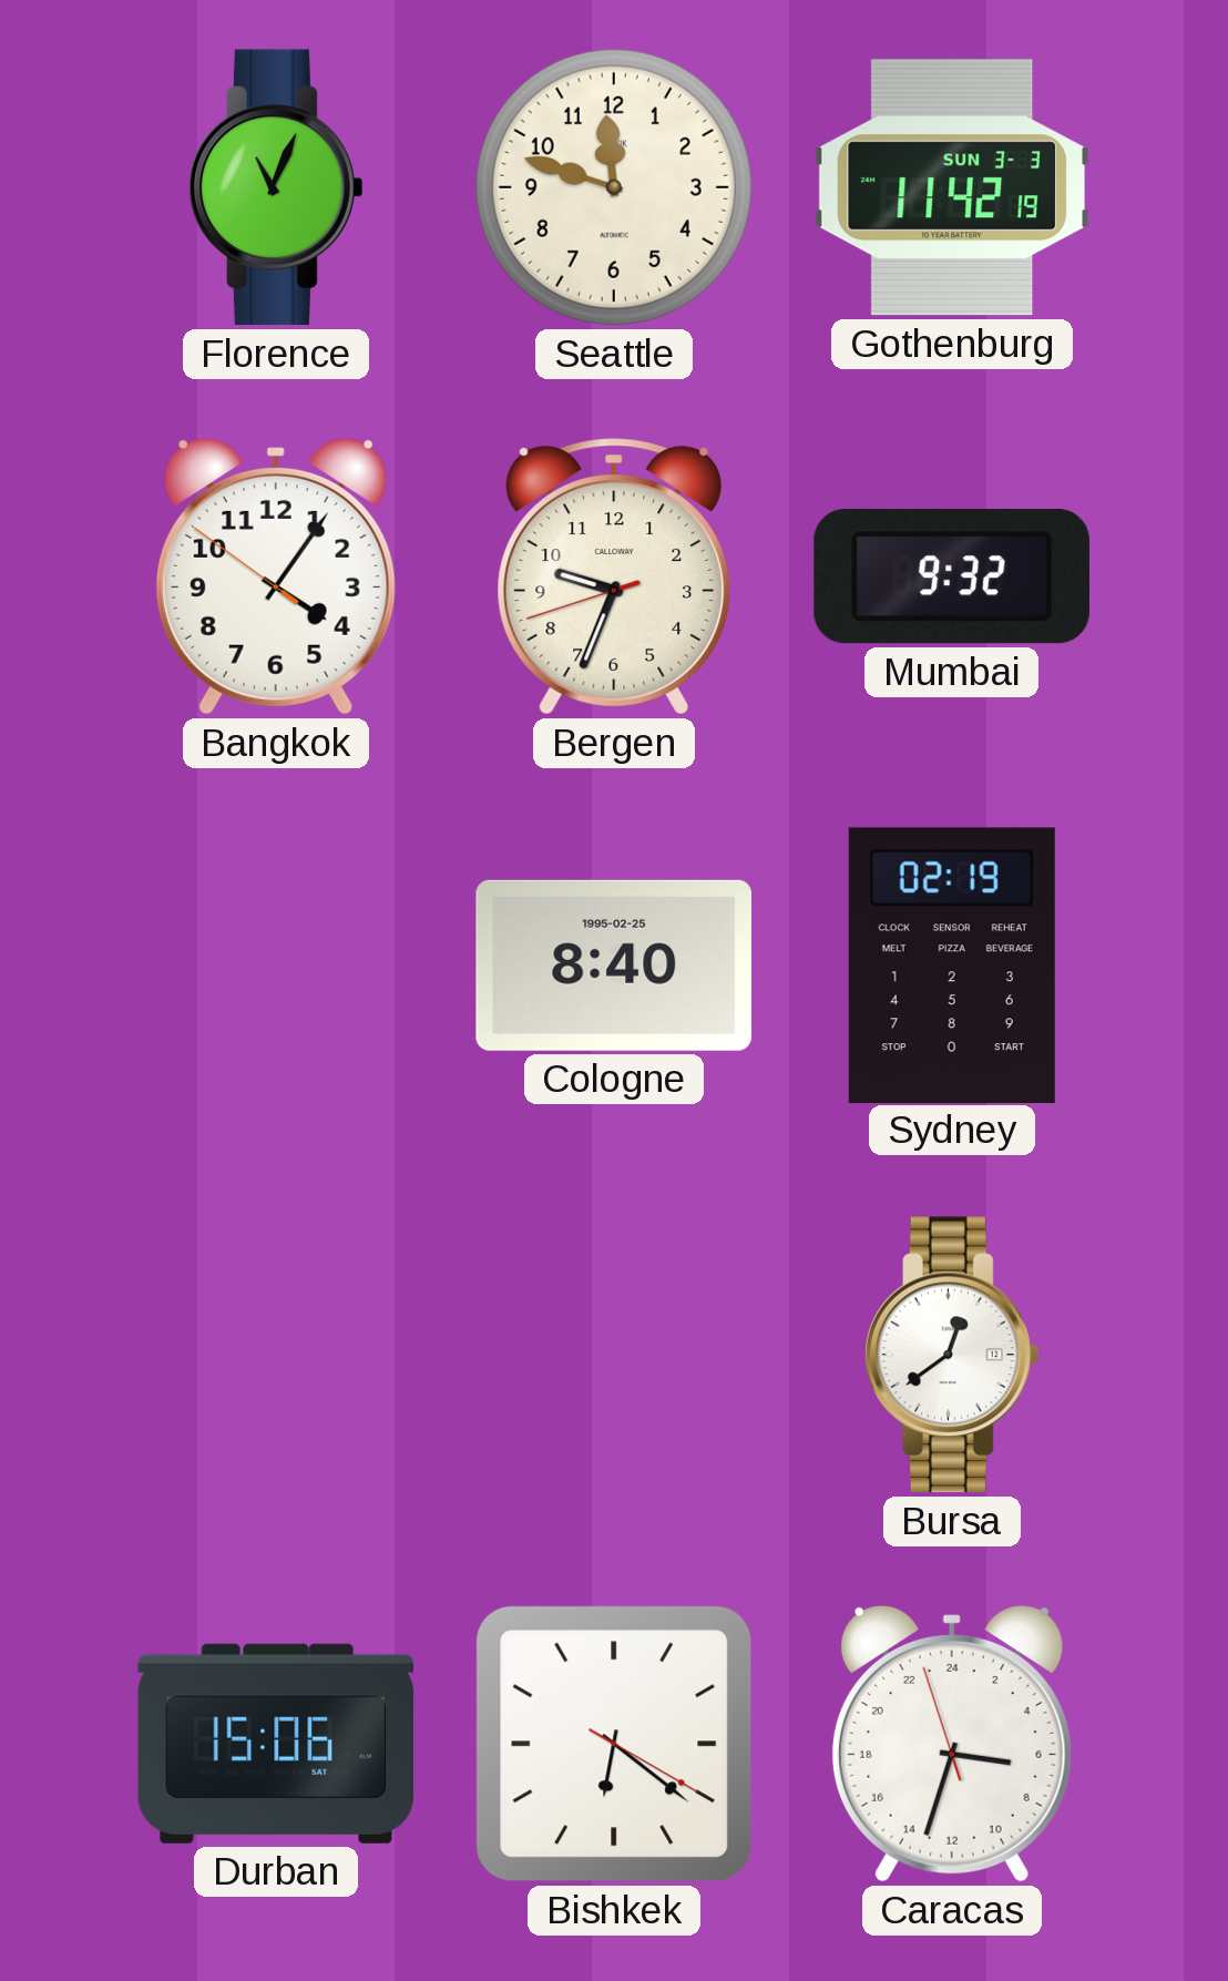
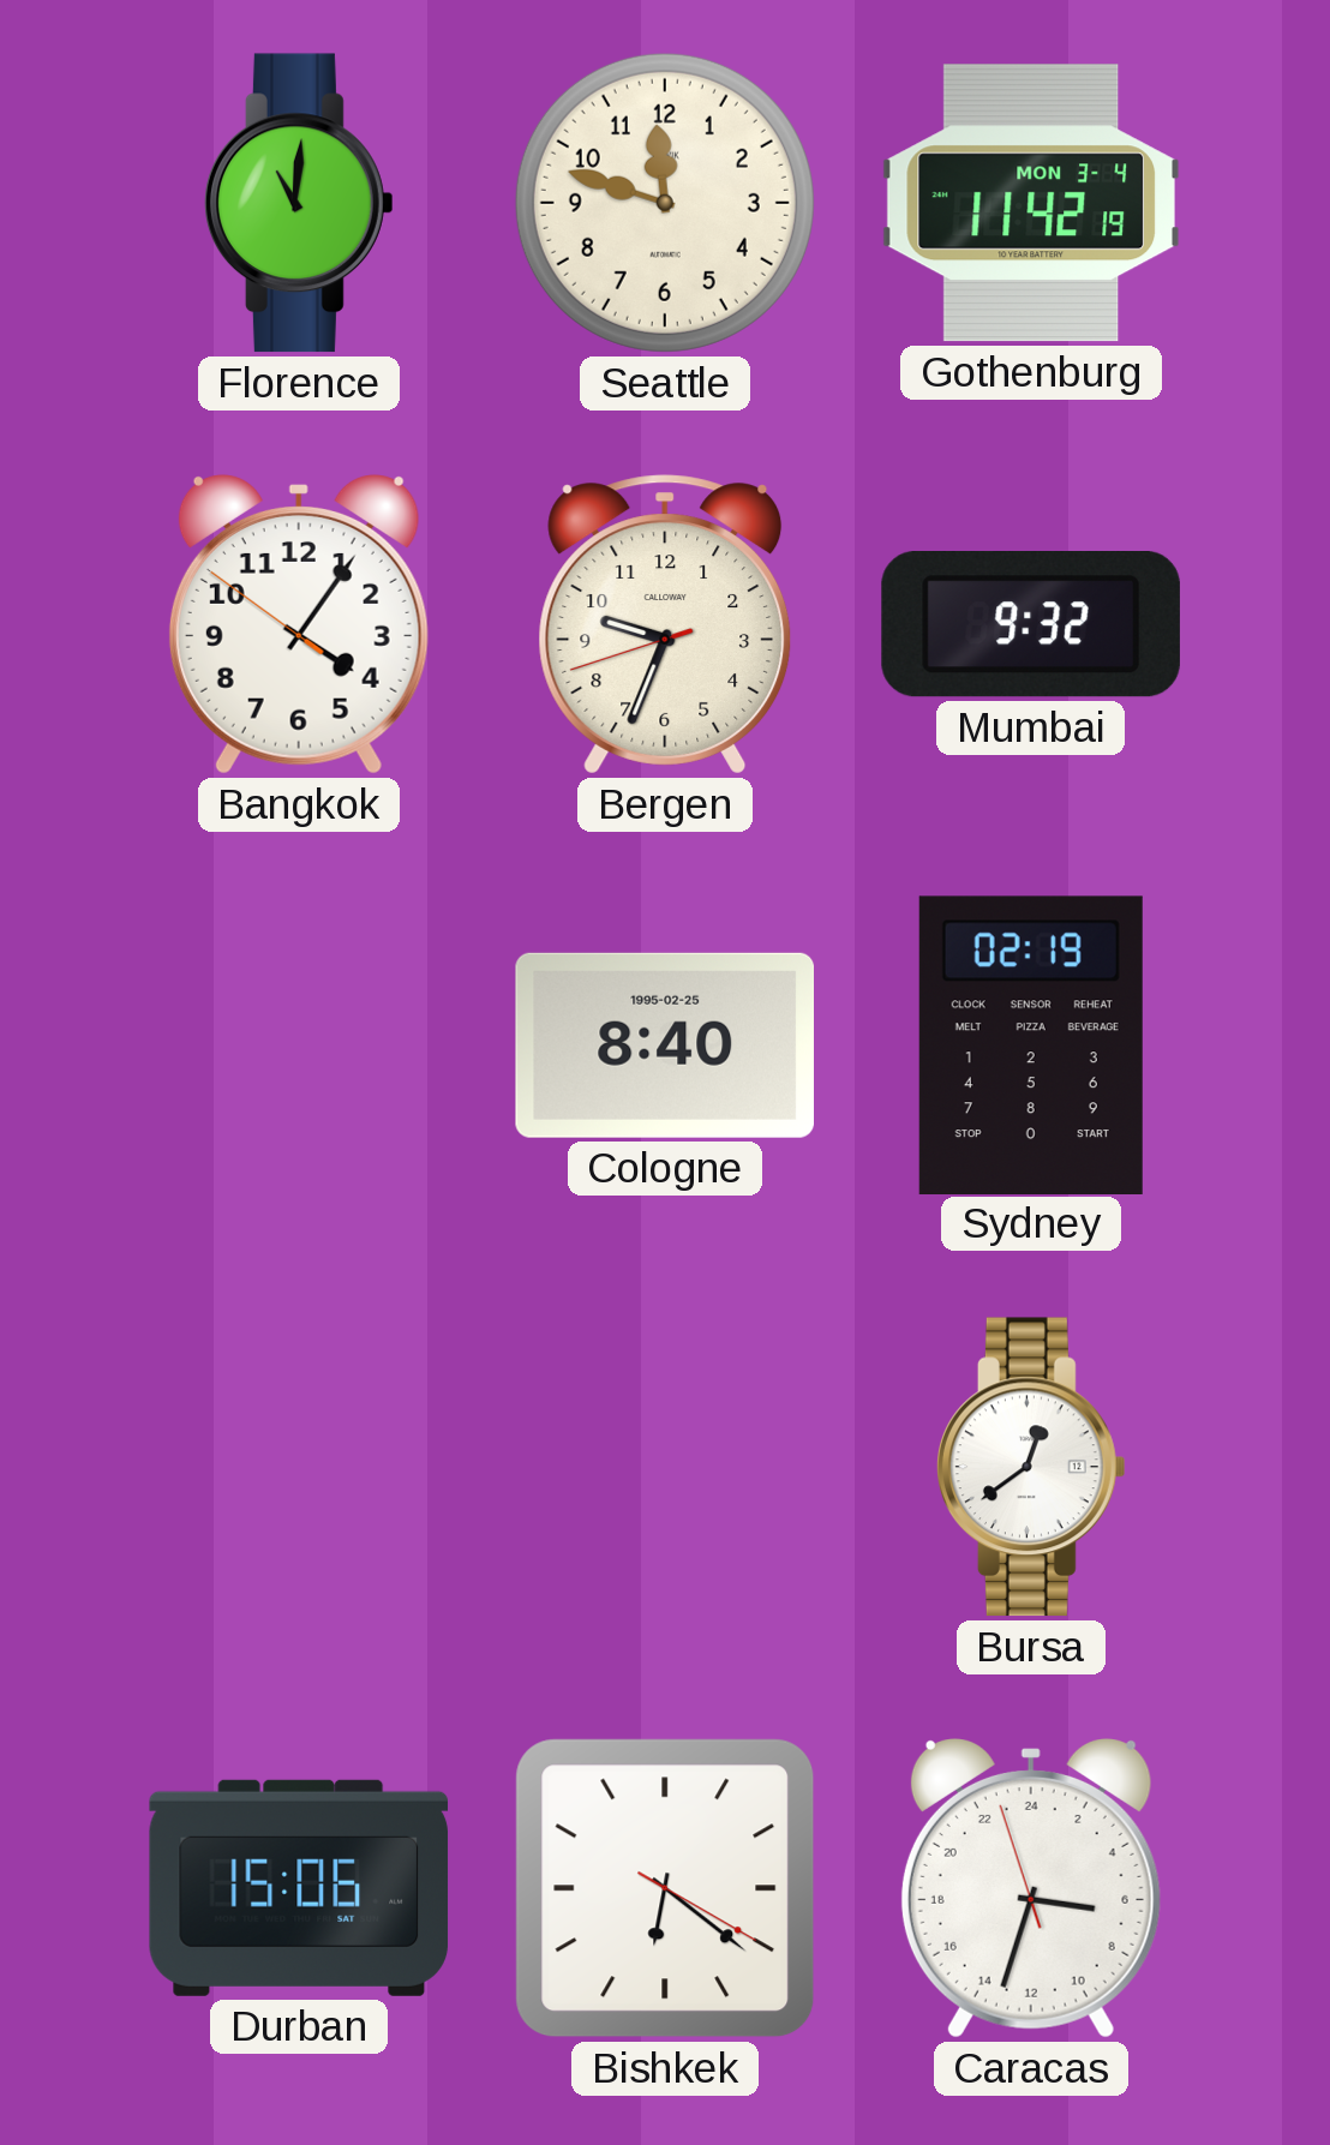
Florence: 11:04 -> 11:01
Gothenburg date: SUN 3-3 -> MON 3-4
